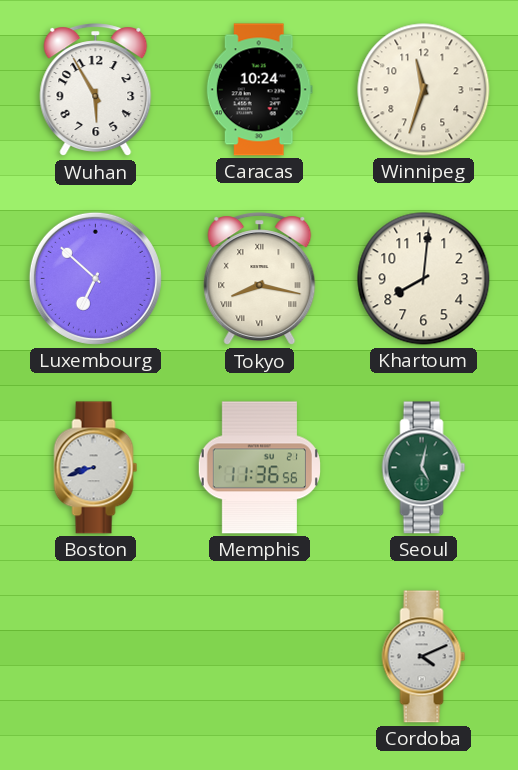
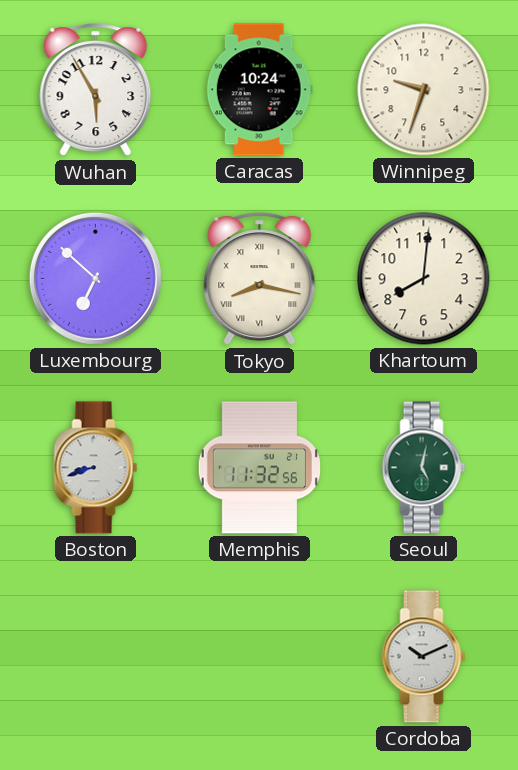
Winnipeg: 11:33 -> 9:33
Memphis: 11:36 -> 11:32
Cordoba: 4:11 -> 10:11
